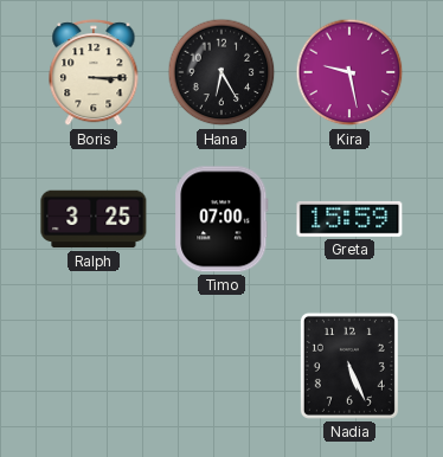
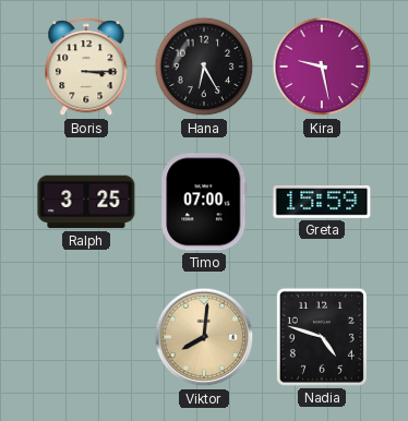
Viktor: none -> 8:01
Nadia: 5:26 -> 4:48
